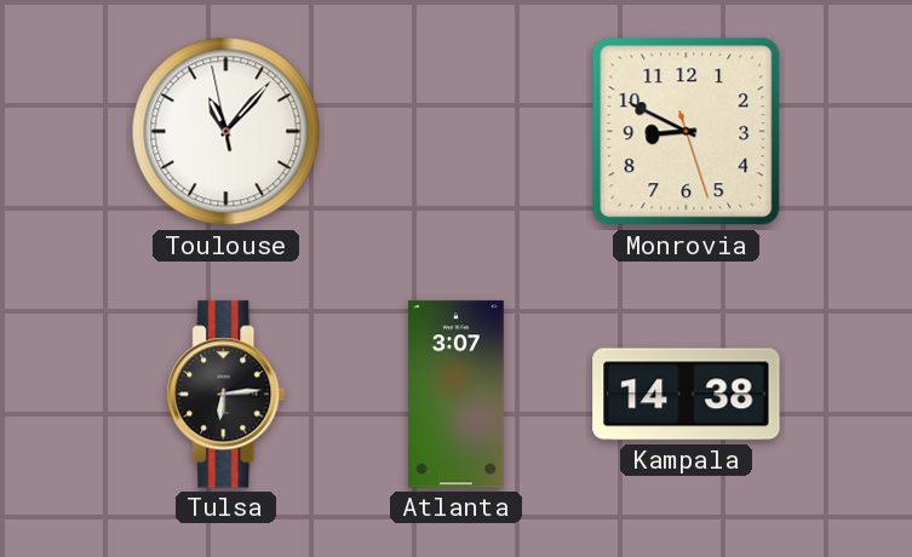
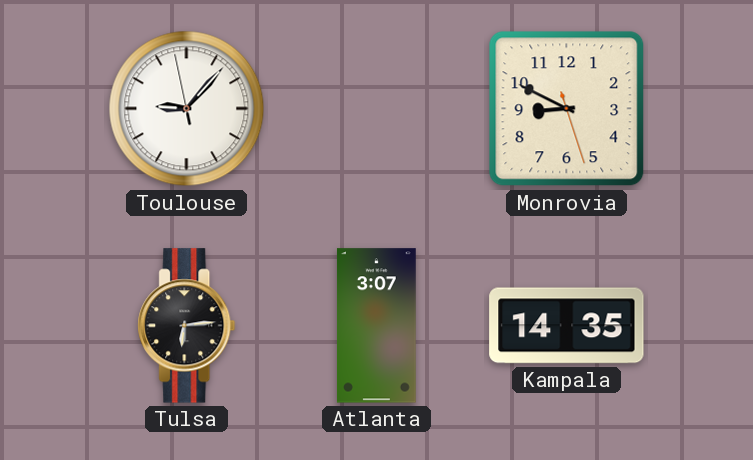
Toulouse: 11:06 -> 9:06
Kampala: 14:38 -> 14:35
